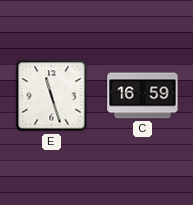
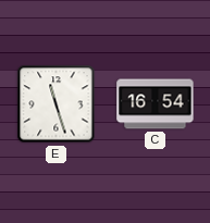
C: 16:59 -> 16:54
